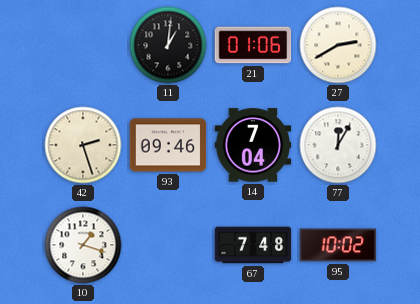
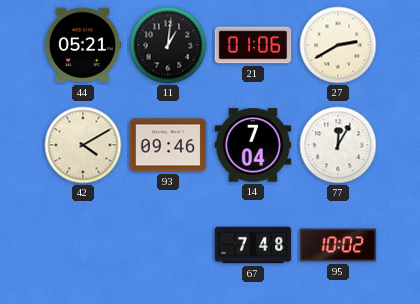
44: none -> 05:21
42: 2:27 -> 4:10
10: 1:18 -> none
